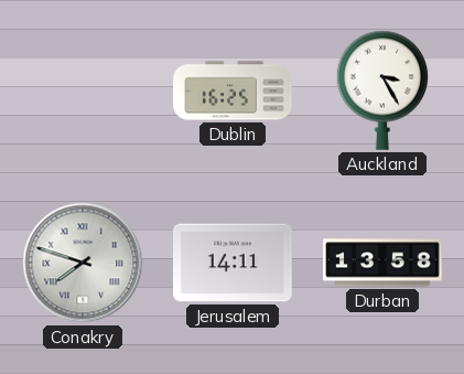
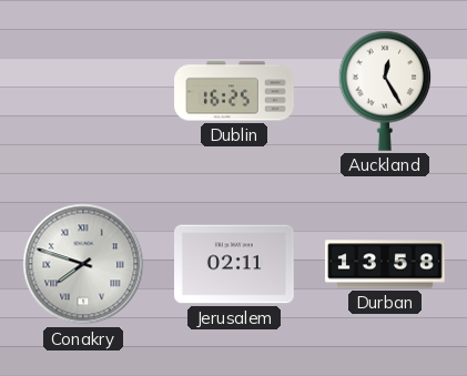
Auckland: 3:25 -> 12:25
Jerusalem: 14:11 -> 02:11
